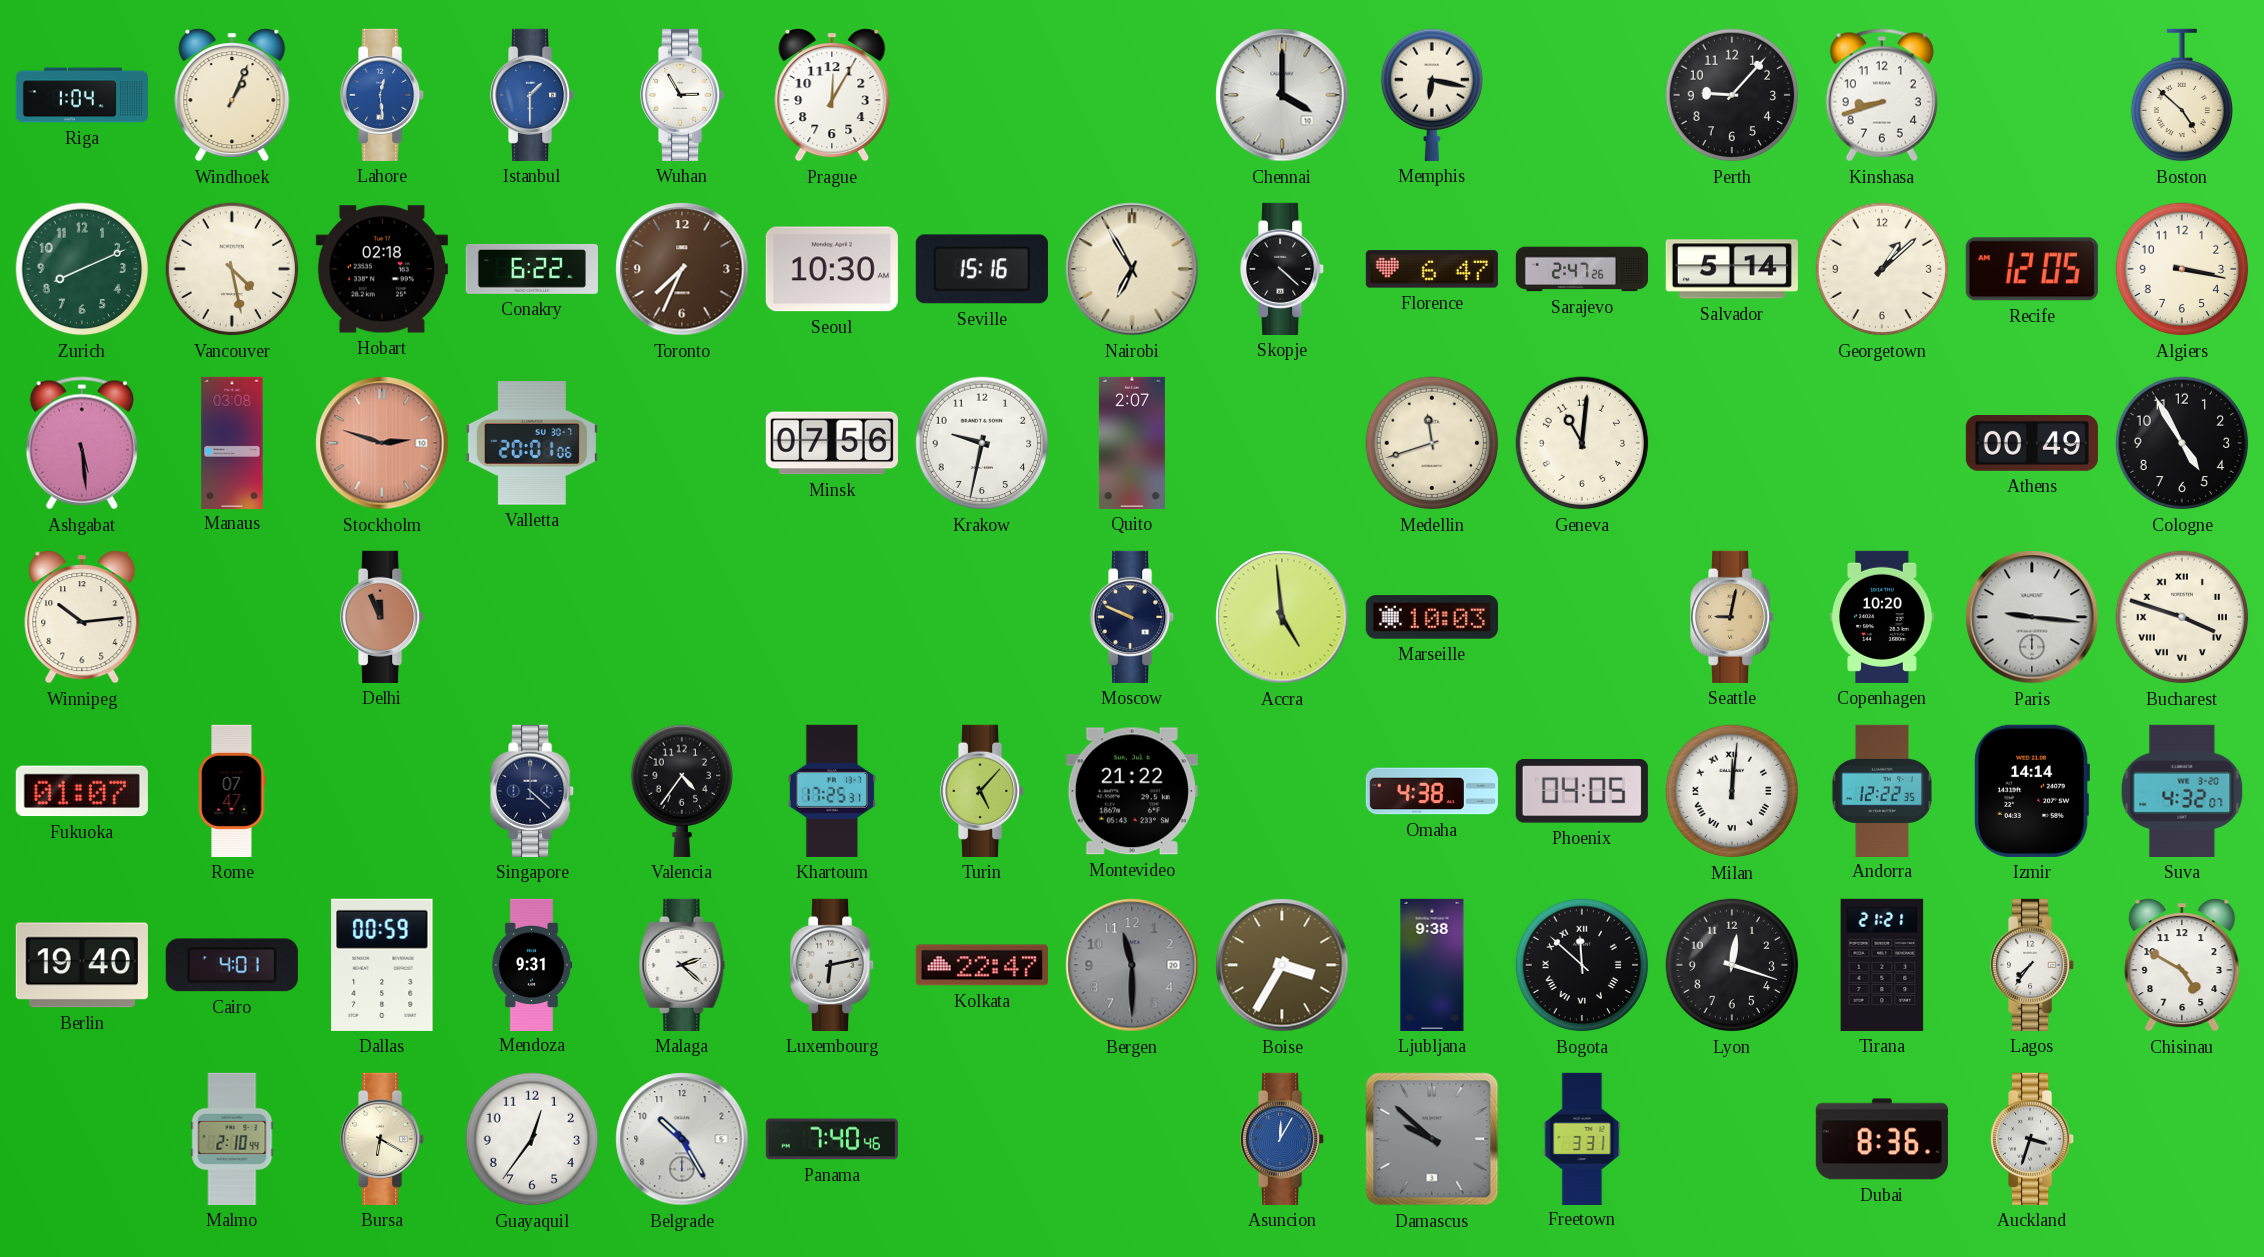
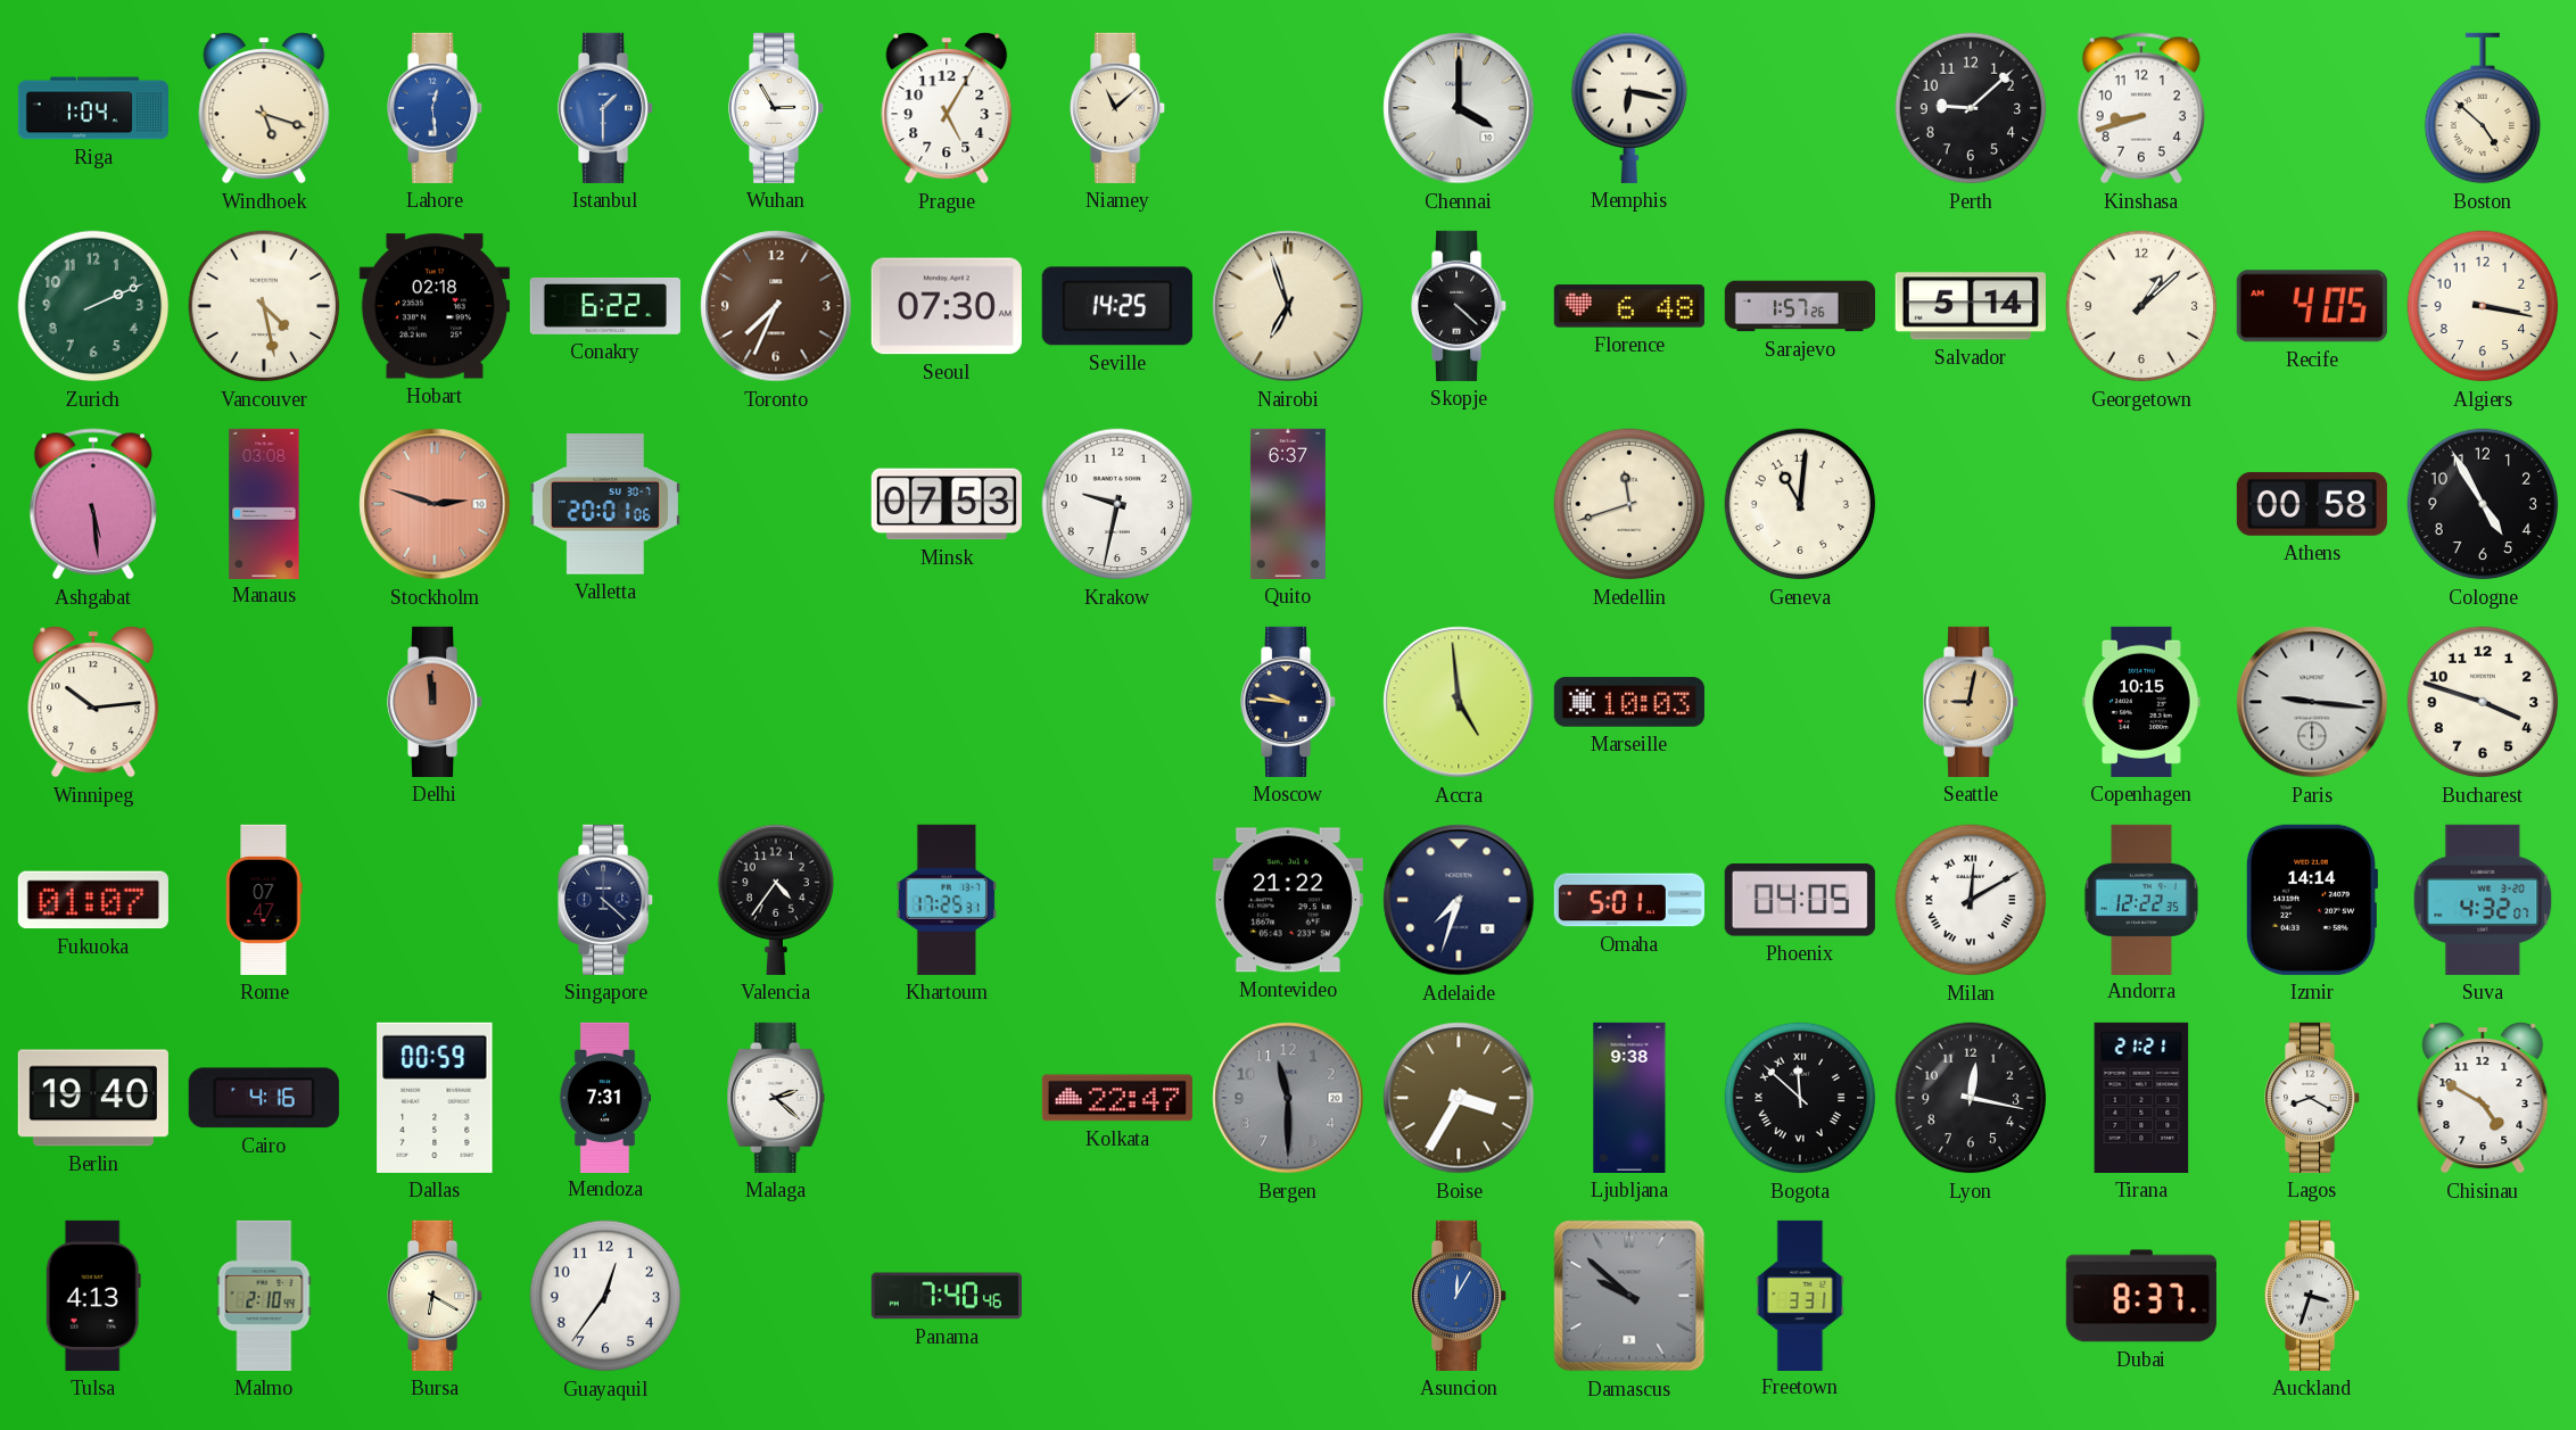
Windhoek: 1:04 -> 5:18
Prague: 12:05 -> 5:05
Niamey: none -> 11:08
Perth: 9:07 -> 9:08
Zurich: 8:11 -> 2:11
Seoul: 10:30 -> 07:30
Seville: 15:16 -> 14:25
Nairobi: 6:55 -> 6:57
Florence: 6:47 -> 6:48
Sarajevo: 2:47 -> 1:57
Recife: 12:05 -> 4:05
Minsk: 07:56 -> 07:53
Quito: 2:07 -> 6:37
Athens: 00:49 -> 00:58
Delhi: 11:56 -> 11:59
Moscow: 9:49 -> 9:46
Copenhagen: 10:20 -> 10:15
Bucharest numerals: Roman -> Arabic
Turin: 5:07 -> none
Adelaide: none -> 7:33
Omaha: 4:38 -> 5:01
Milan: 12:01 -> 12:10
Cairo: 4:01 -> 4:16
Mendoza: 9:31 -> 7:31
Luxembourg: 6:13 -> none
Lyon: 12:18 -> 12:17
Lagos: 7:36 -> 8:20
Tulsa: none -> 4:13
Belgrade: 10:25 -> none
Dubai: 8:36 -> 8:37
